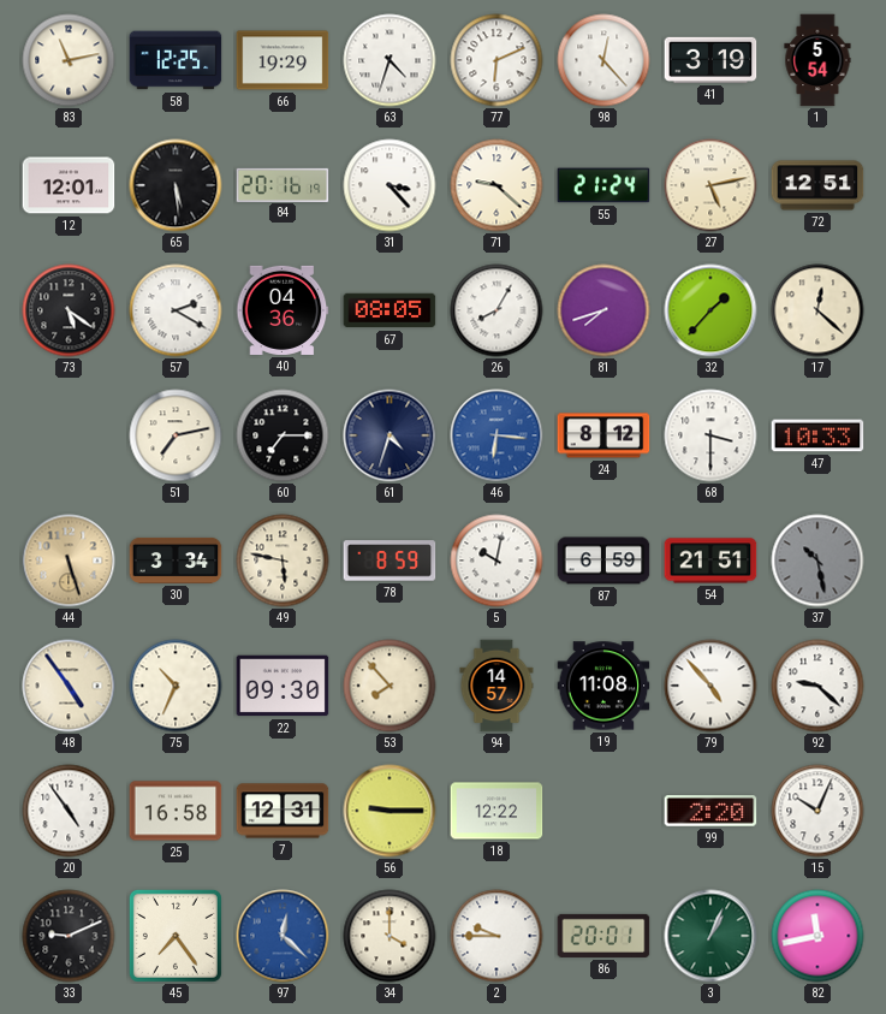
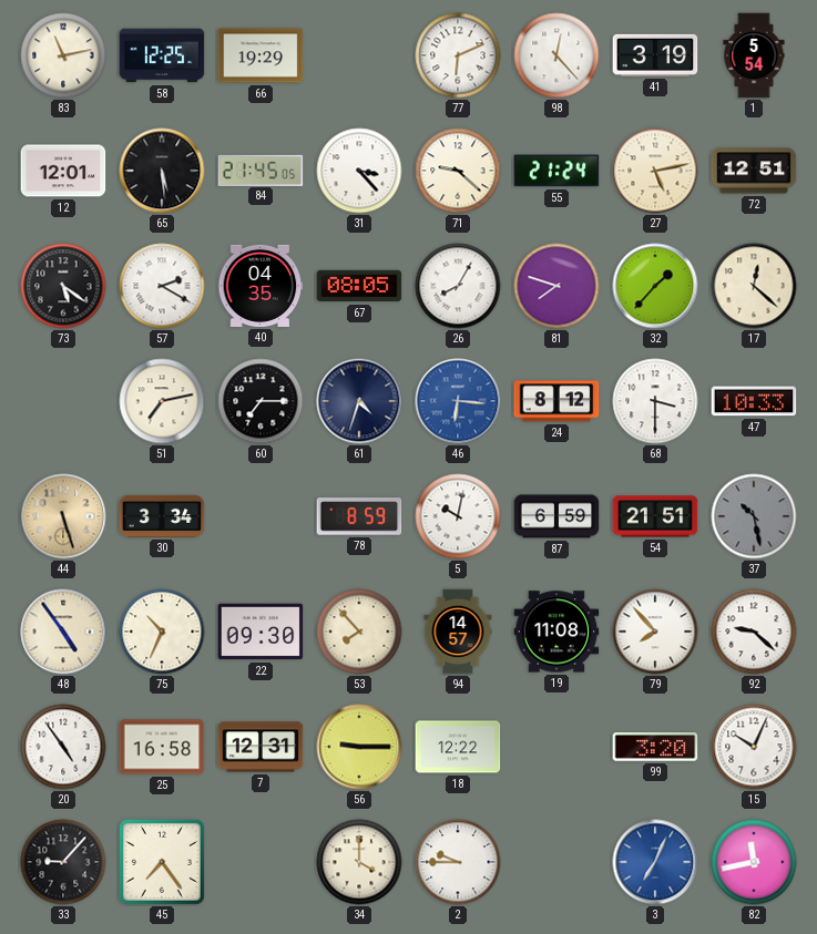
63: 4:33 -> none
84: 20:16 -> 21:45
40: 04:36 -> 04:35
81: 7:42 -> 7:48
49: 5:47 -> none
79: 4:53 -> 7:53
99: 2:20 -> 3:20
33: 9:11 -> 9:07
97: 12:22 -> none
86: 20:01 -> none
3: 1:04 -> 7:04
3 dial: green -> blue
